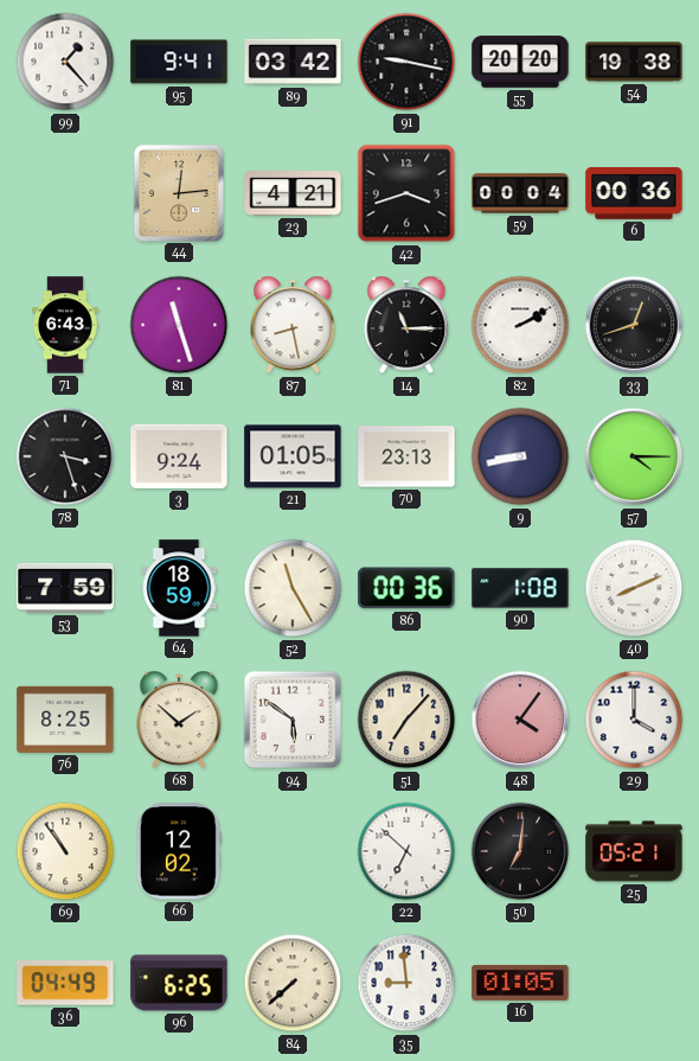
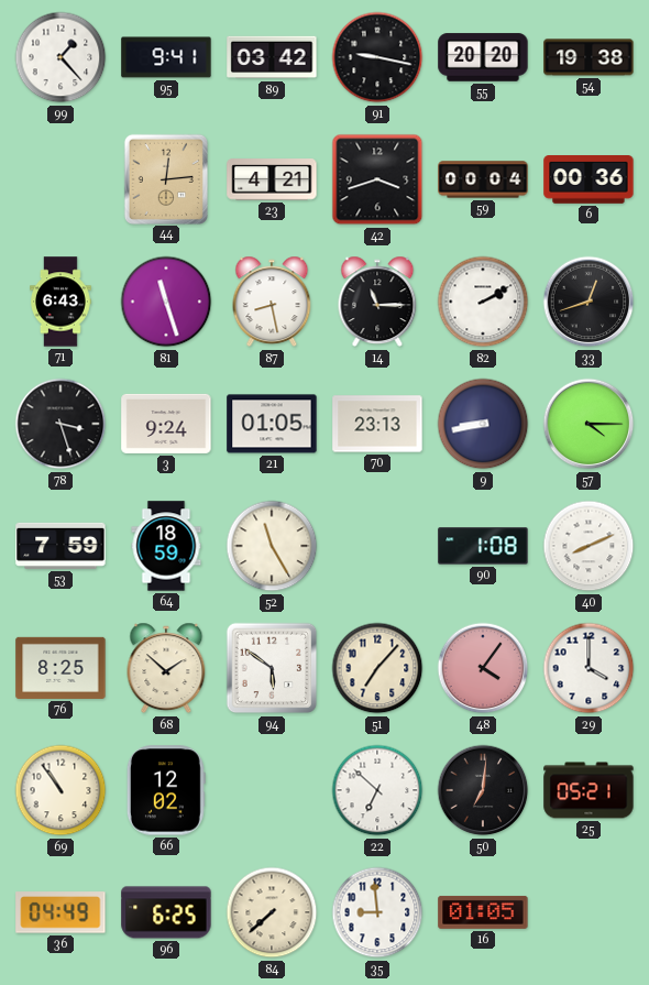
86: 00:36 -> none
